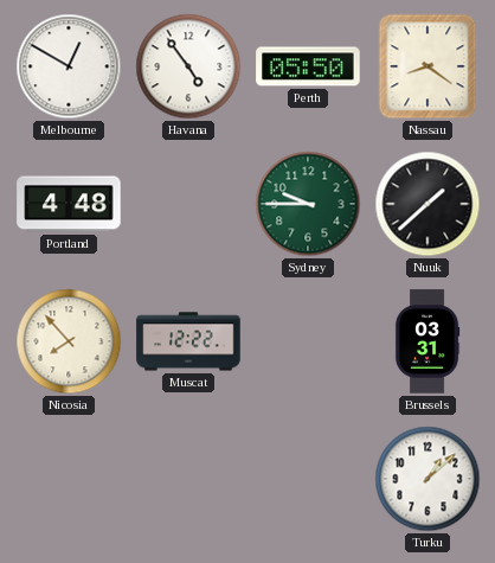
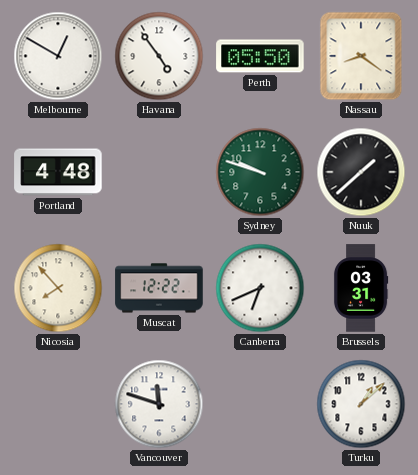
Sydney: 9:45 -> 9:48
Canberra: none -> 6:41
Vancouver: none -> 11:48
